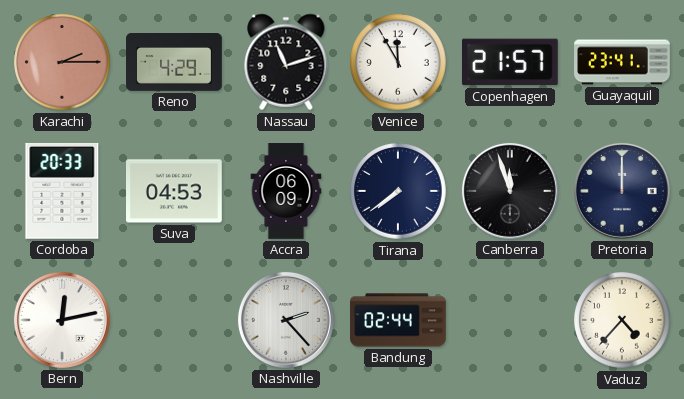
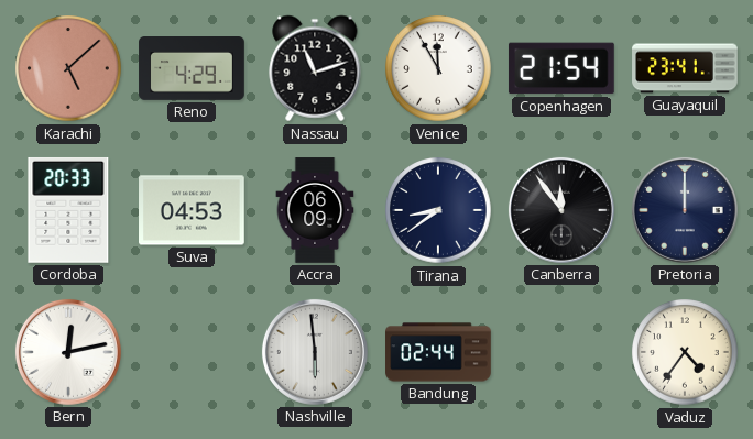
Karachi: 2:15 -> 5:08
Copenhagen: 21:57 -> 21:54
Tirana: 7:39 -> 8:39
Canberra: 11:57 -> 11:54
Nashville: 2:23 -> 5:59
Vaduz: 4:37 -> 4:36
